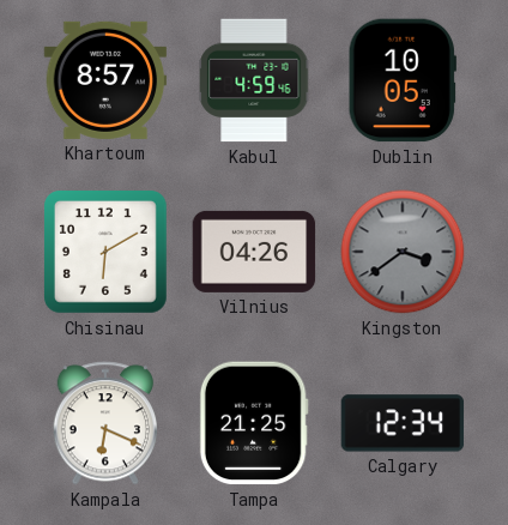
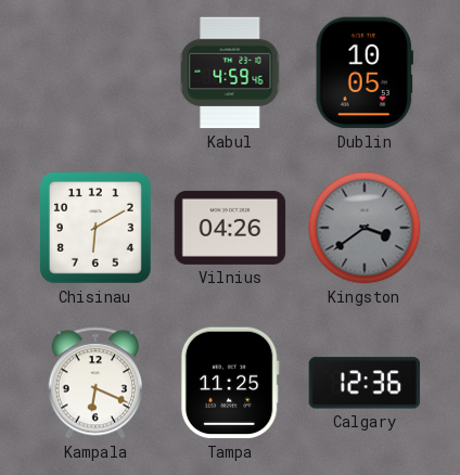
Khartoum: 8:57 -> none
Tampa: 21:25 -> 11:25
Calgary: 12:34 -> 12:36
